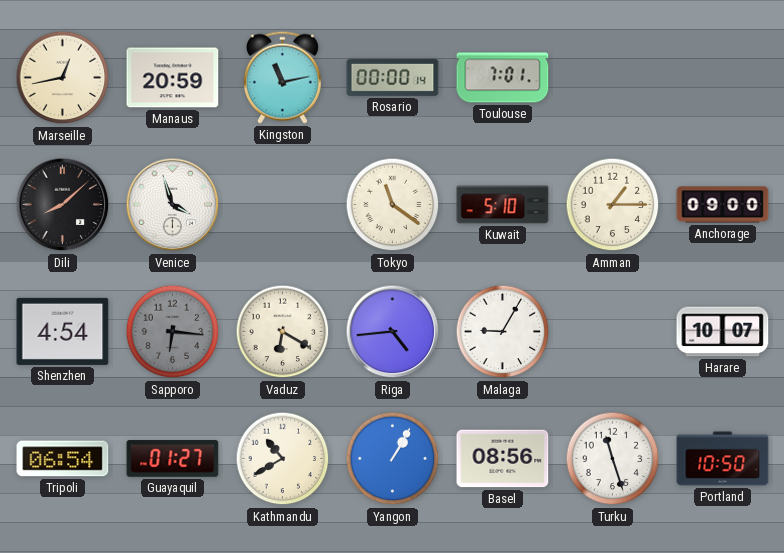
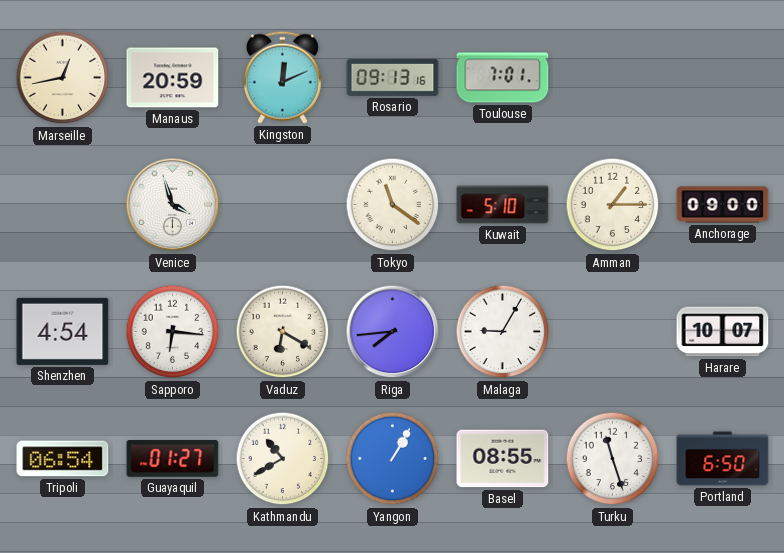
Kingston: 11:13 -> 12:11
Rosario: 00:00 -> 09:13
Dili: 8:08 -> none
Sapporo dial: grey -> white
Riga: 4:44 -> 7:44
Basel: 08:56 -> 08:55
Portland: 10:50 -> 6:50
